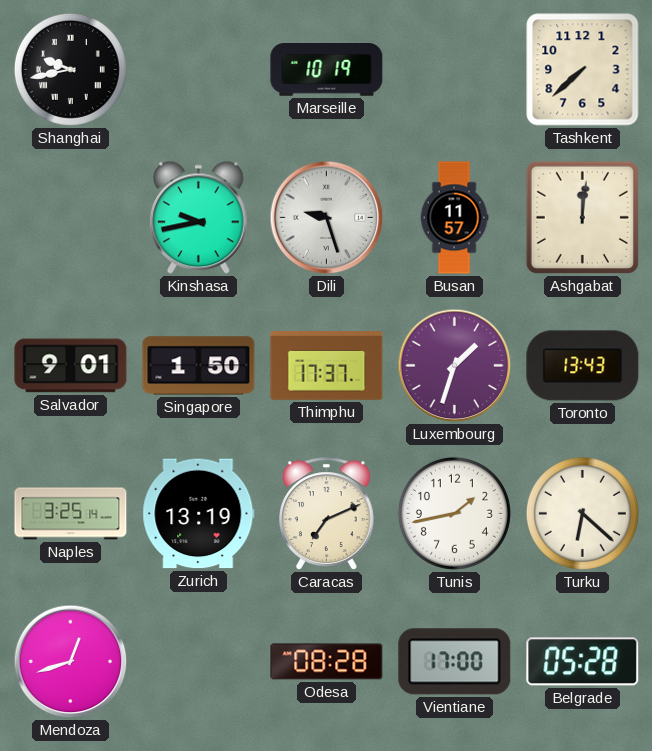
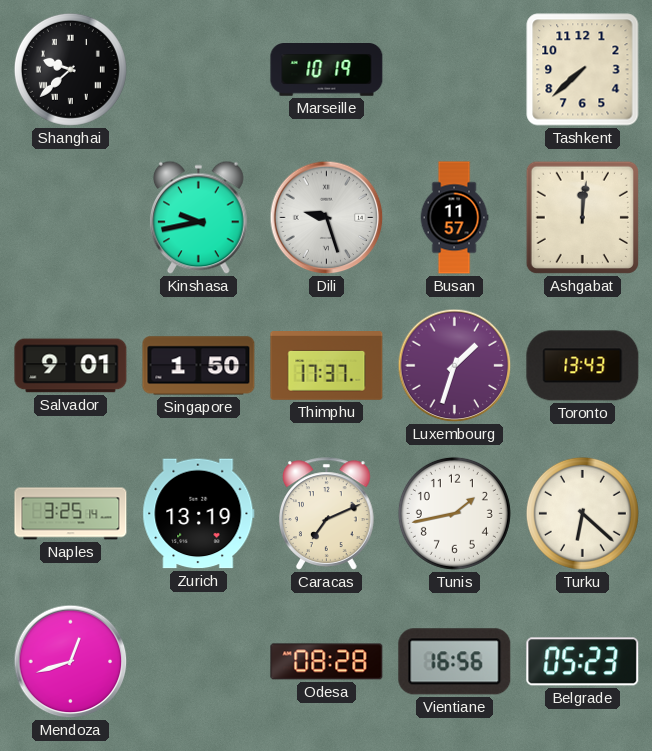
Shanghai: 9:43 -> 9:38
Vientiane: 17:00 -> 16:56
Belgrade: 05:28 -> 05:23
